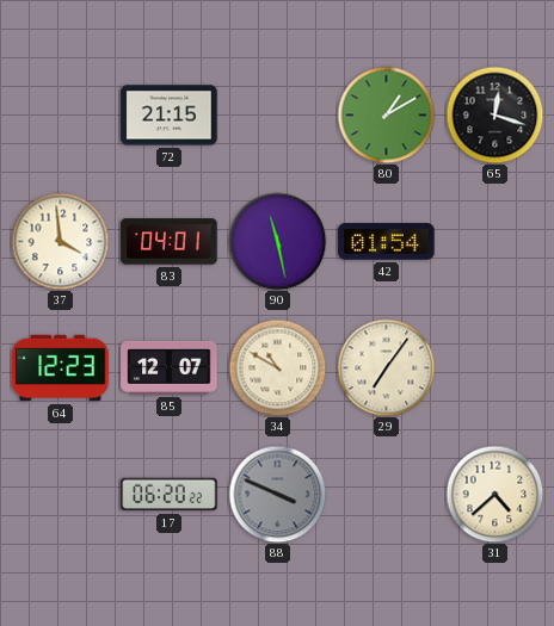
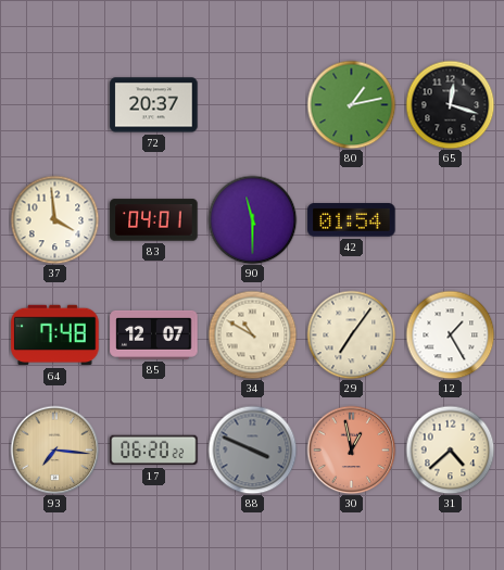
72: 21:15 -> 20:37
80: 1:10 -> 1:13
90: 11:28 -> 11:30
64: 12:23 -> 7:48
12: none -> 1:25
93: none -> 7:16
30: none -> 12:58
